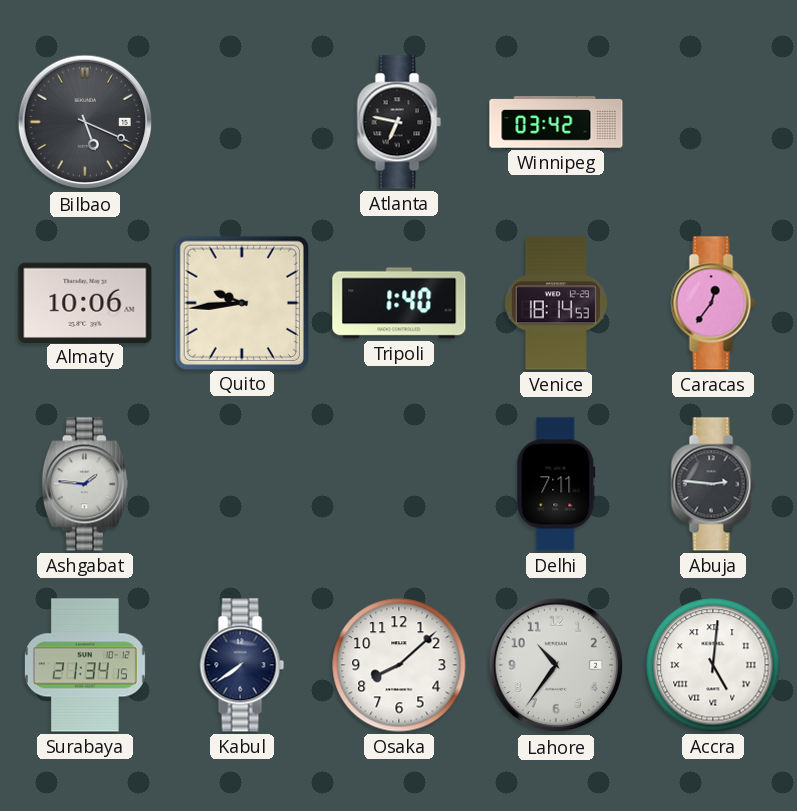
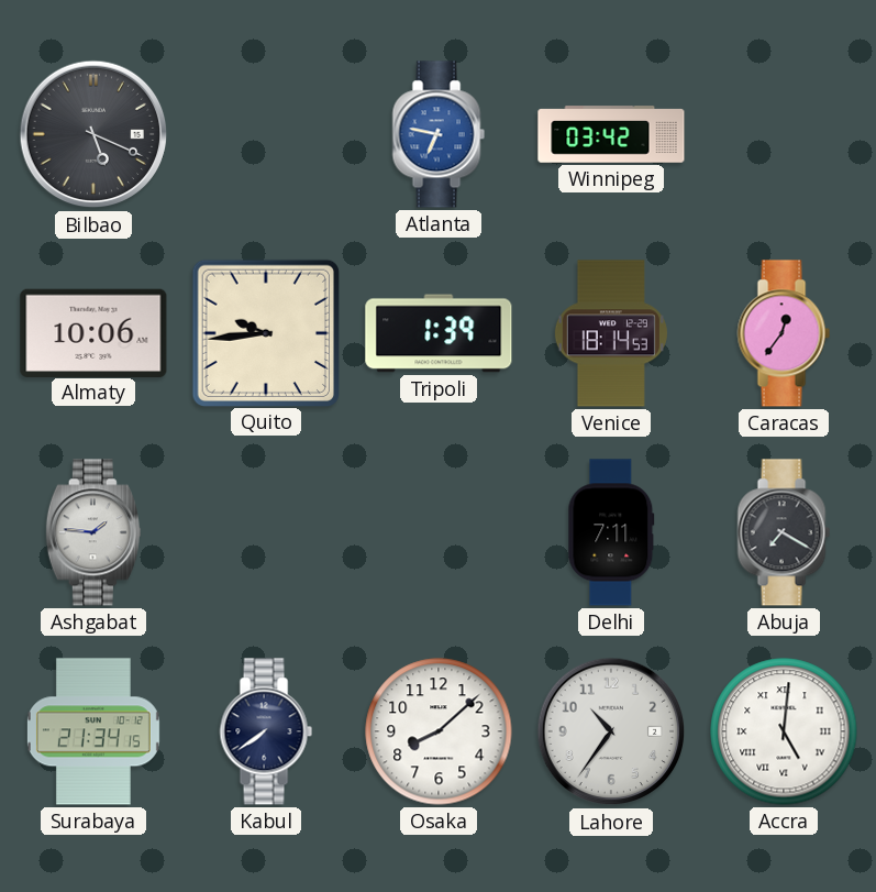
Atlanta dial: black -> blue
Tripoli: 1:40 -> 1:39
Abuja: 2:46 -> 7:20
